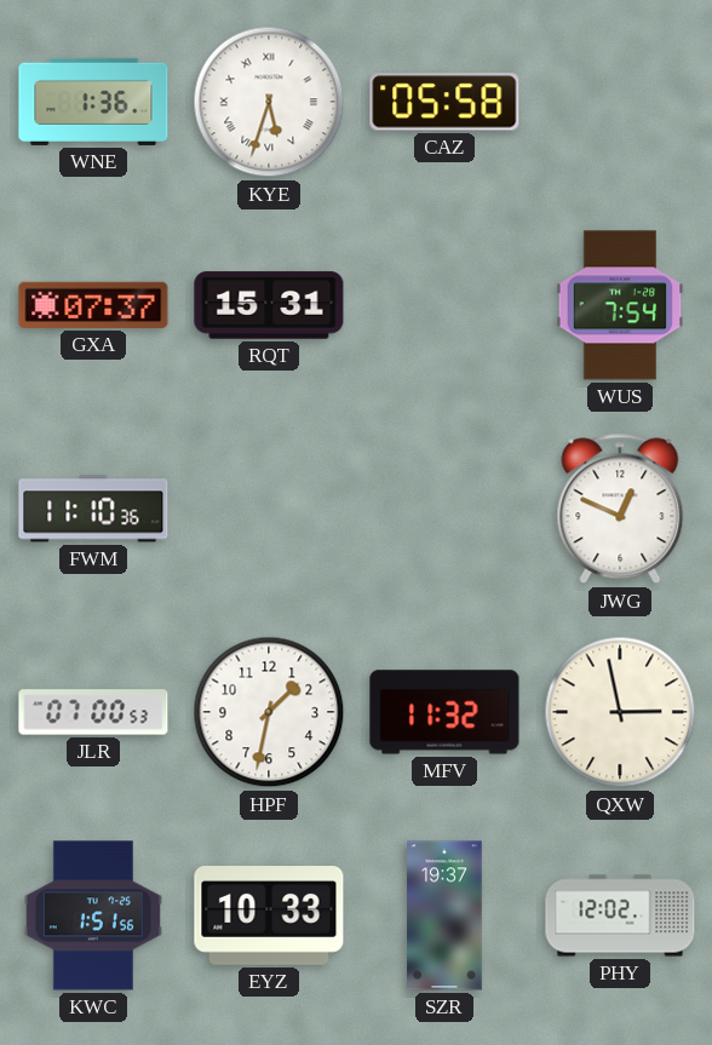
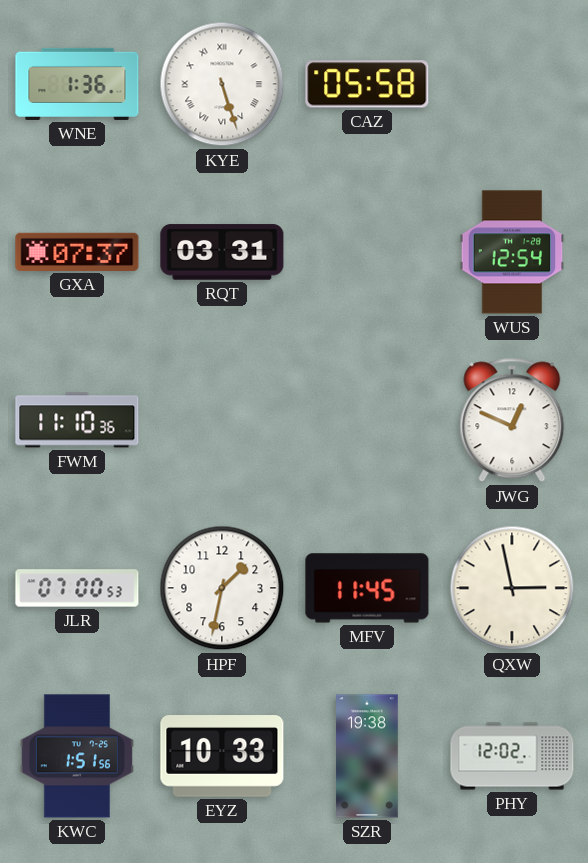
KYE: 5:33 -> 5:27
RQT: 15:31 -> 03:31
WUS: 7:54 -> 12:54
MFV: 11:32 -> 11:45
SZR: 19:37 -> 19:38
